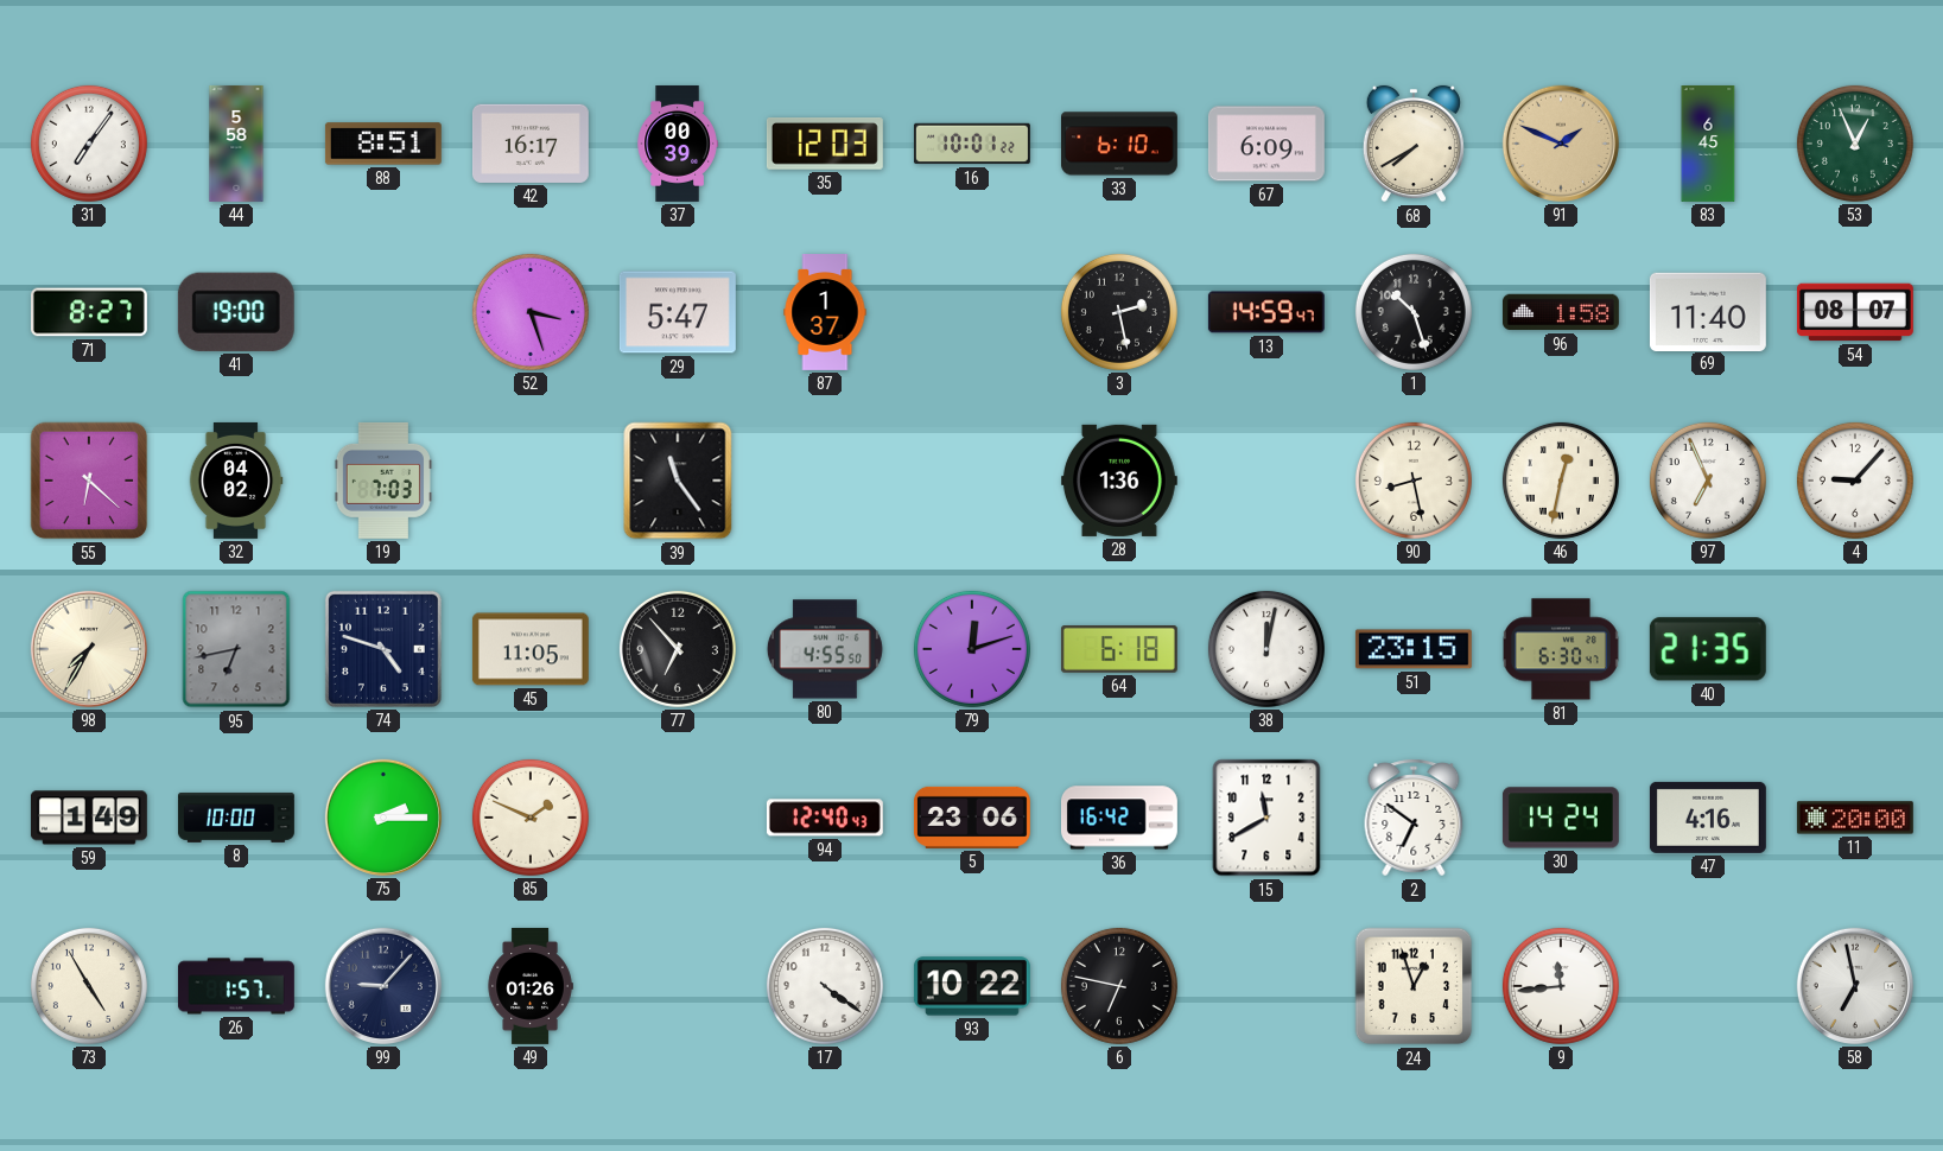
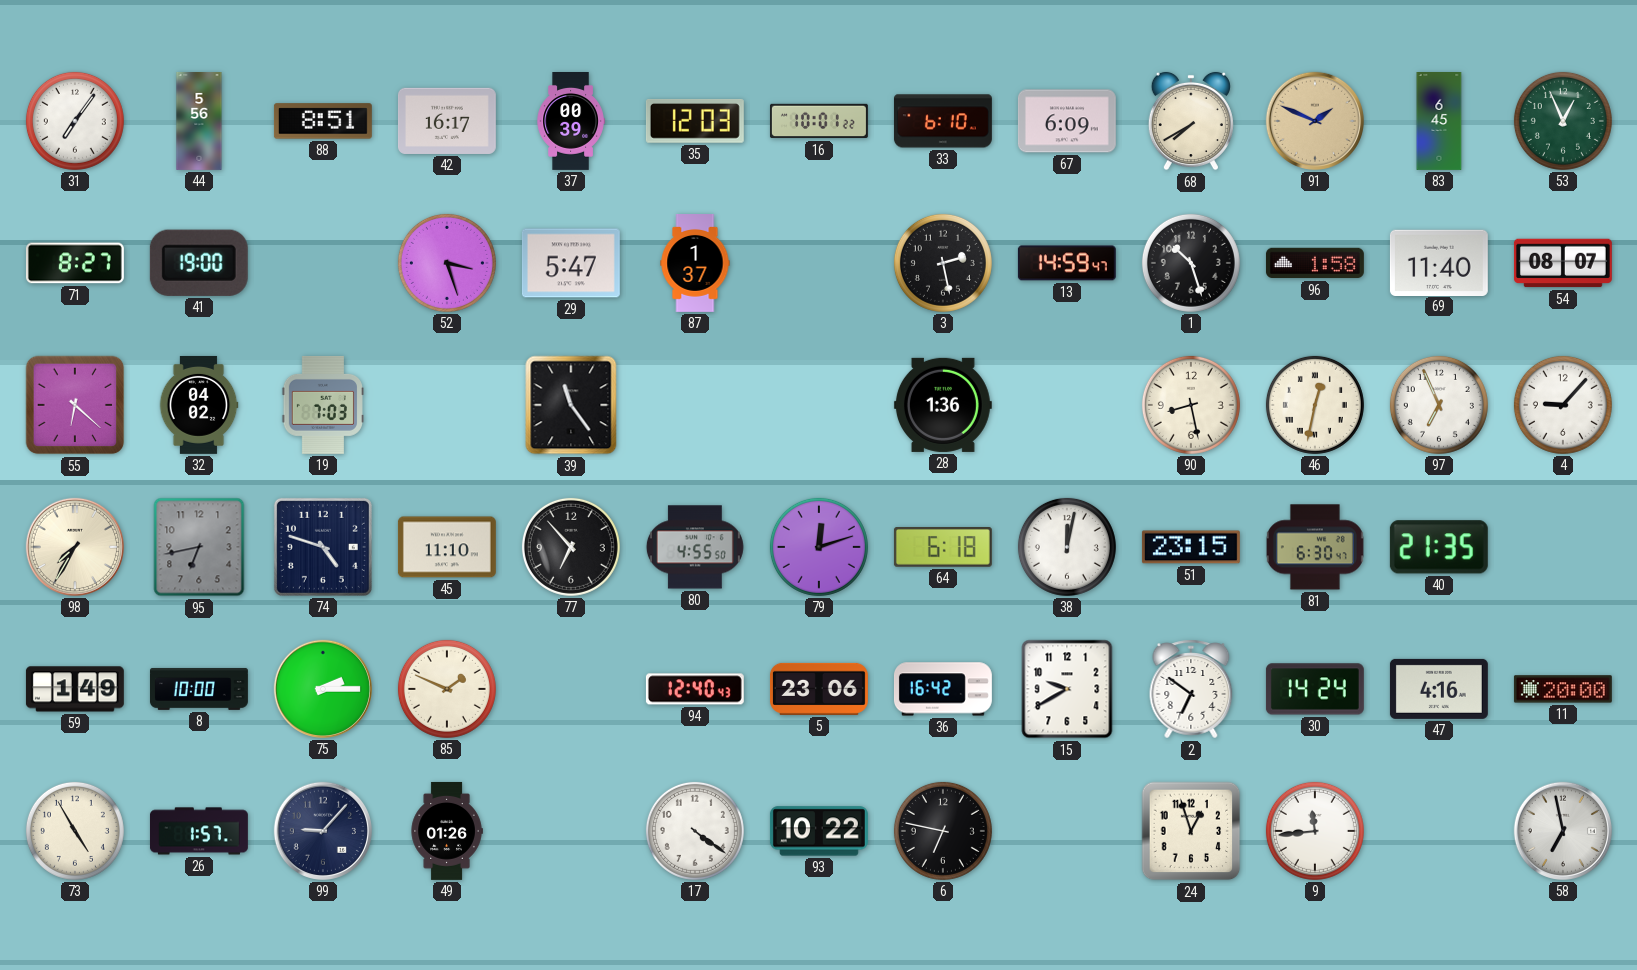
44: 5:58 -> 5:56
45: 11:05 -> 11:10
15: 11:40 -> 9:40
